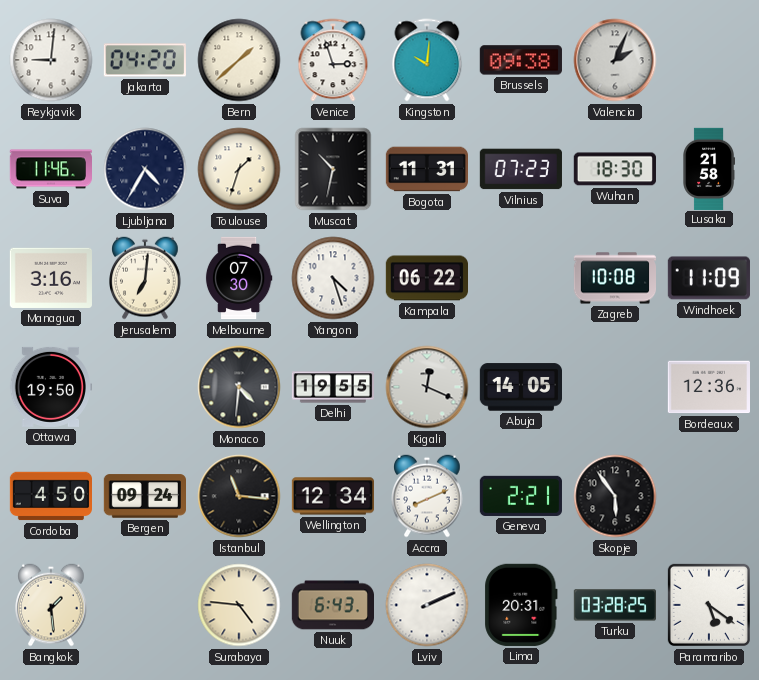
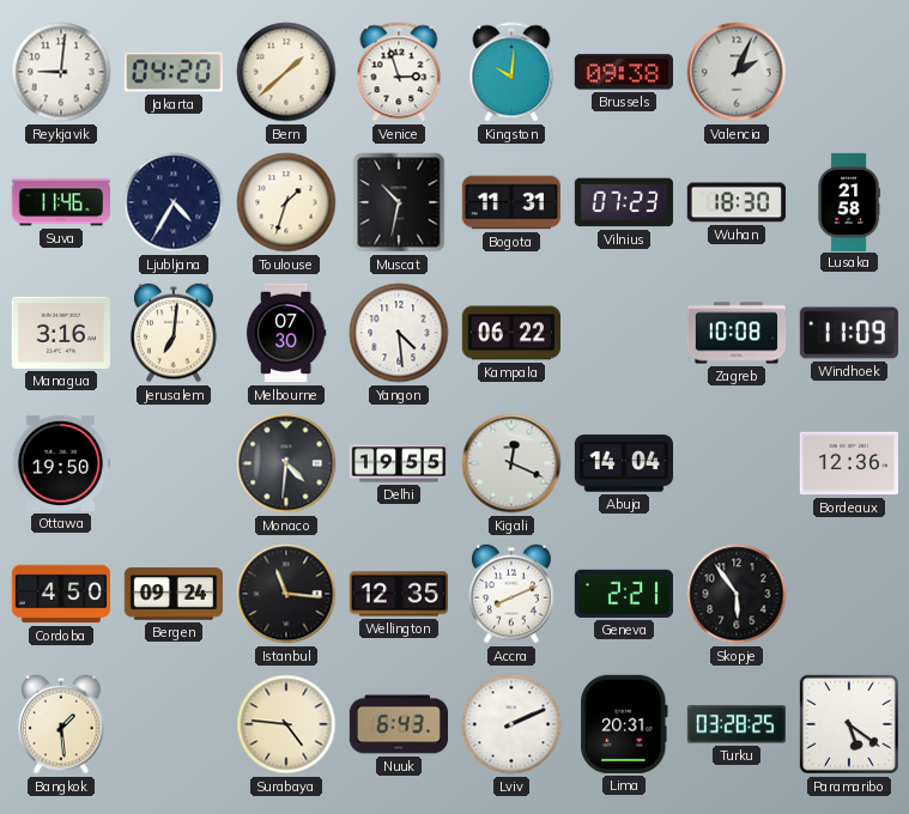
Yangon: 4:27 -> 4:29
Abuja: 14:05 -> 14:04
Wellington: 12:34 -> 12:35
